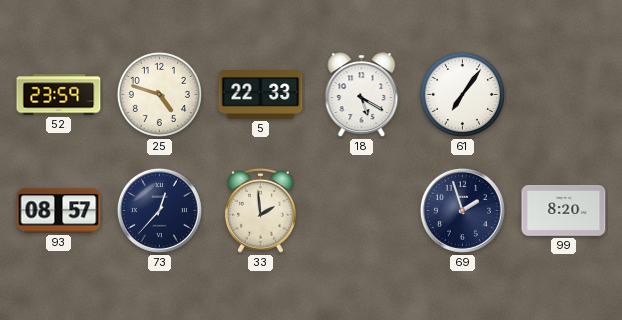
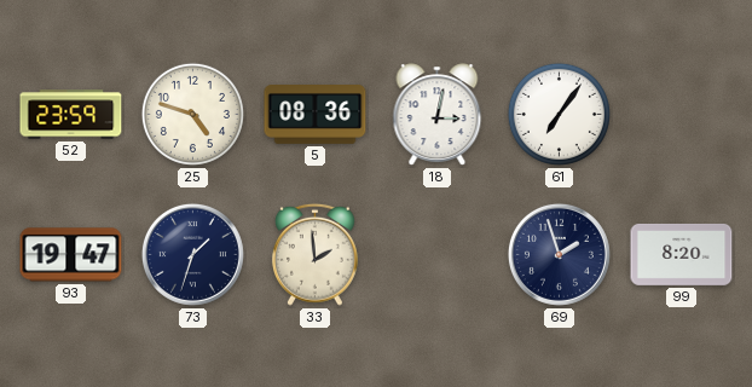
5: 22:33 -> 08:36
18: 5:20 -> 3:02
93: 08:57 -> 19:47
73: 12:37 -> 1:33
